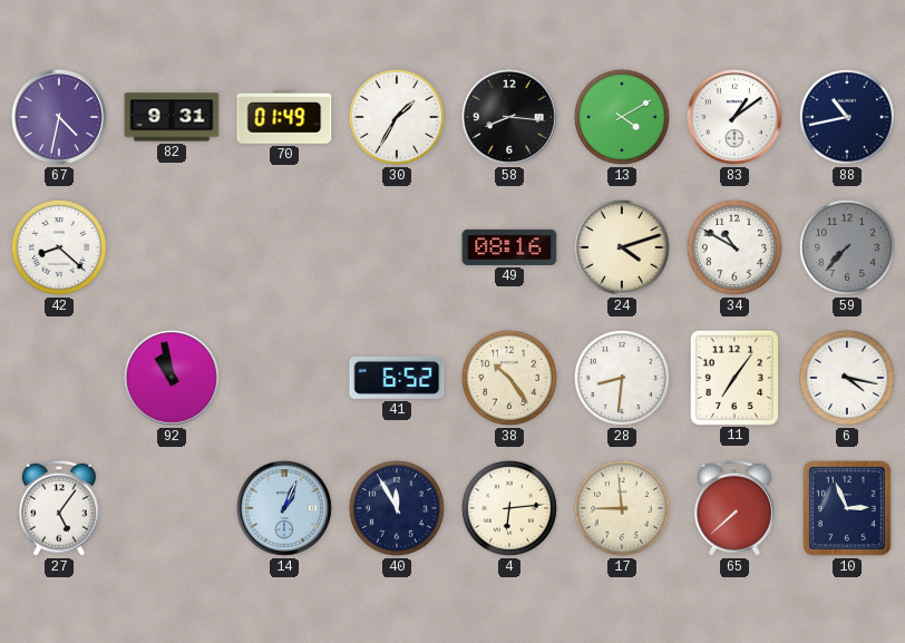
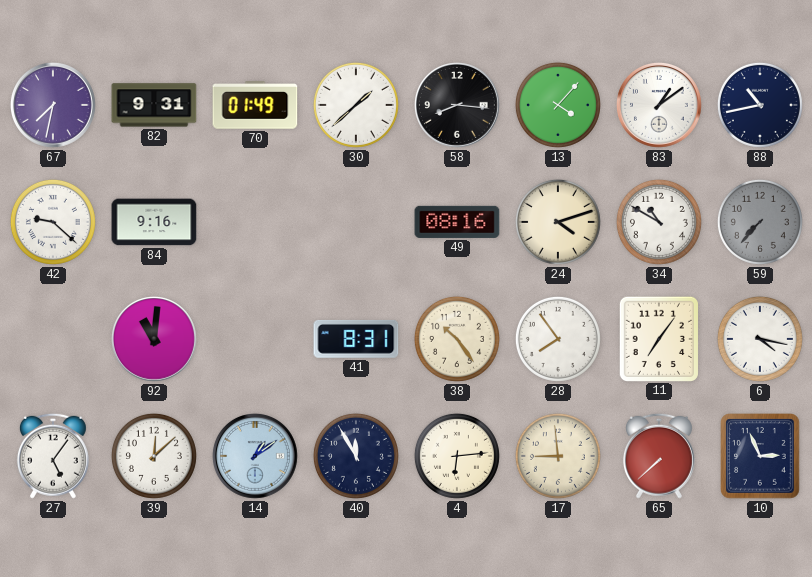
67: 4:32 -> 7:32
30: 1:35 -> 1:38
13: 4:10 -> 4:07
42: 8:22 -> 9:22
84: none -> 9:16
92: 10:58 -> 11:01
41: 6:52 -> 8:31
28: 8:31 -> 7:54
39: none -> 12:08
14: 1:04 -> 1:09
